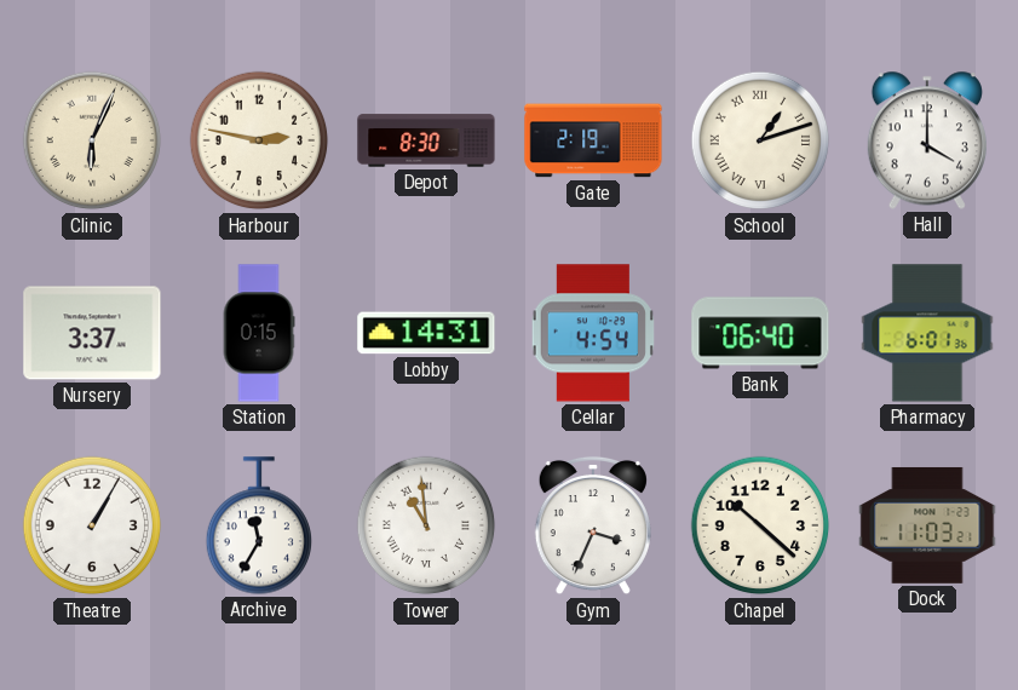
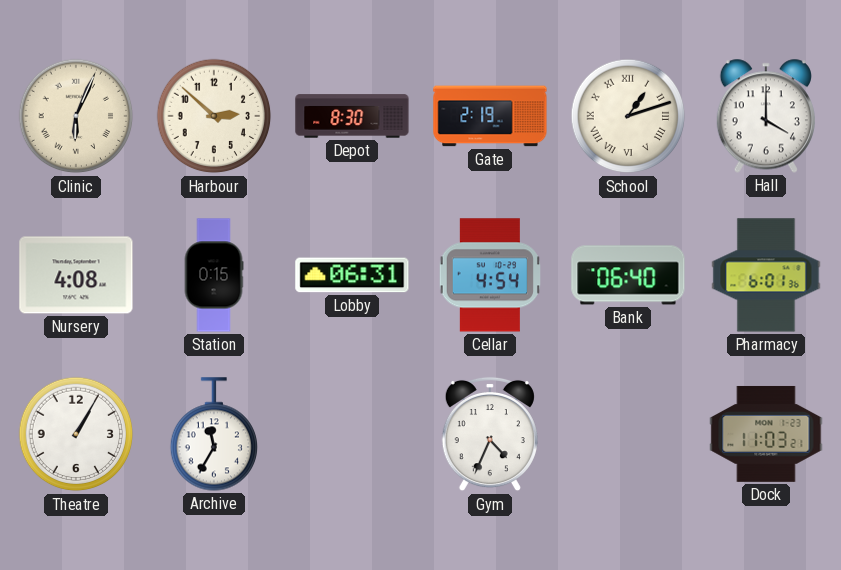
Harbour: 2:47 -> 2:52
Nursery: 3:37 -> 4:08
Lobby: 14:31 -> 06:31
Tower: 10:59 -> none
Gym: 3:34 -> 4:34
Chapel: 10:22 -> none
